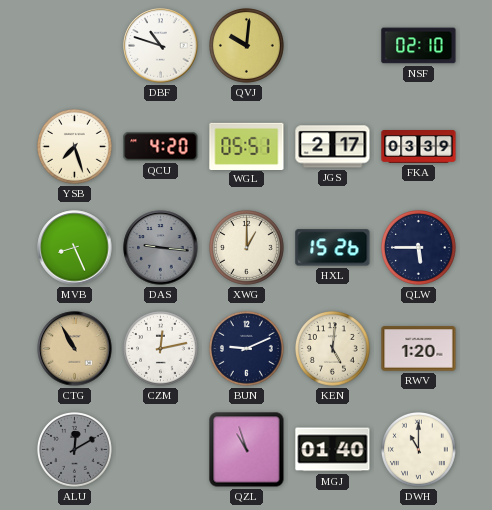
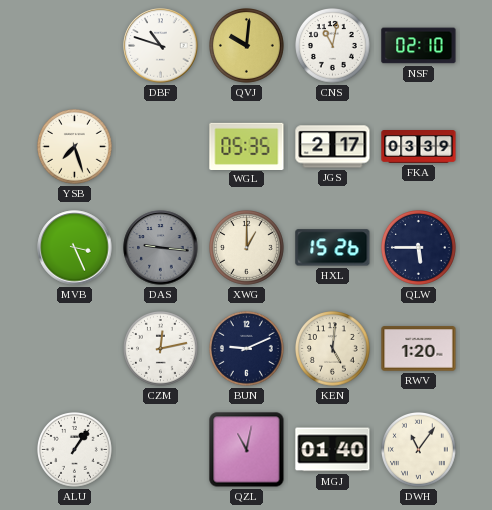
CNS: none -> 11:02
QCU: 4:20 -> none
WGL: 05:51 -> 05:35
MVB: 8:26 -> 3:26
CTG: 10:55 -> none
ALU: 12:10 -> 1:06
ALU dial: grey -> white
QZL: 10:57 -> 11:02
DWH: 11:00 -> 11:06
